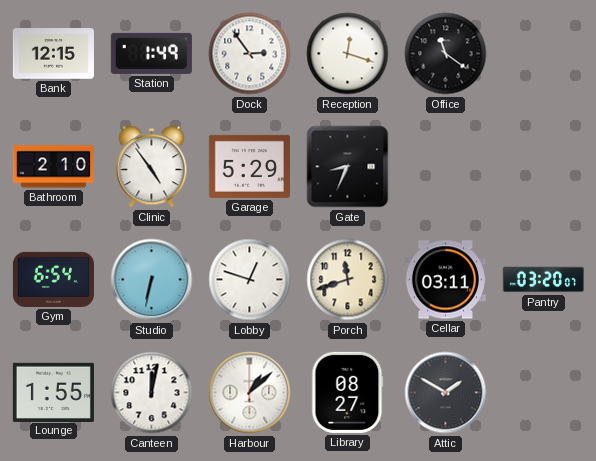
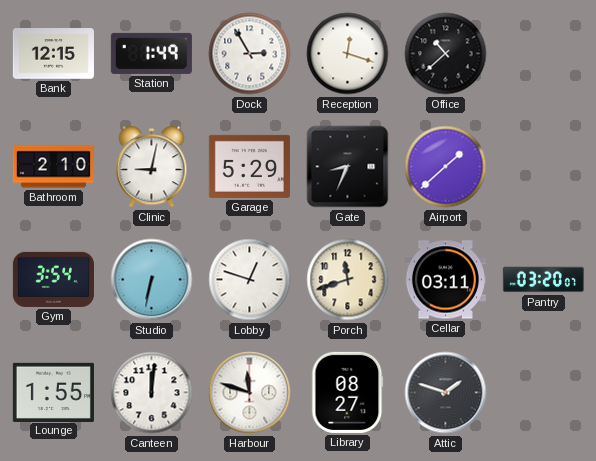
Dock: 2:54 -> 2:55
Office: 11:21 -> 10:38
Clinic: 4:54 -> 9:02
Airport: none -> 1:38
Gym: 6:54 -> 3:54
Canteen: 12:02 -> 12:01
Harbour: 1:08 -> 11:48
Attic: 1:50 -> 1:48
